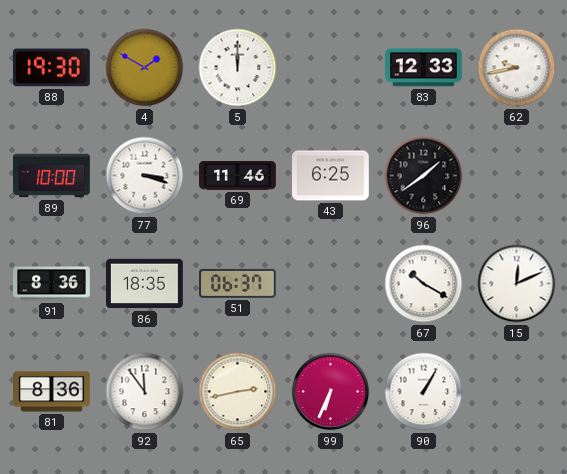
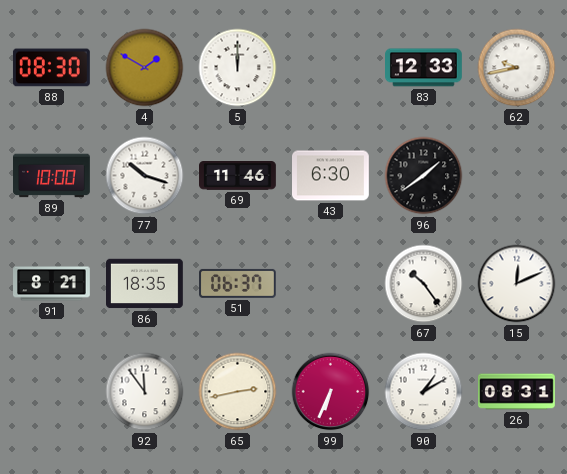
88: 19:30 -> 08:30
77: 3:18 -> 10:18
43: 6:25 -> 6:30
91: 8:36 -> 8:21
67: 10:20 -> 10:24
81: 8:36 -> none
90: 1:05 -> 1:10
26: none -> 08:31
